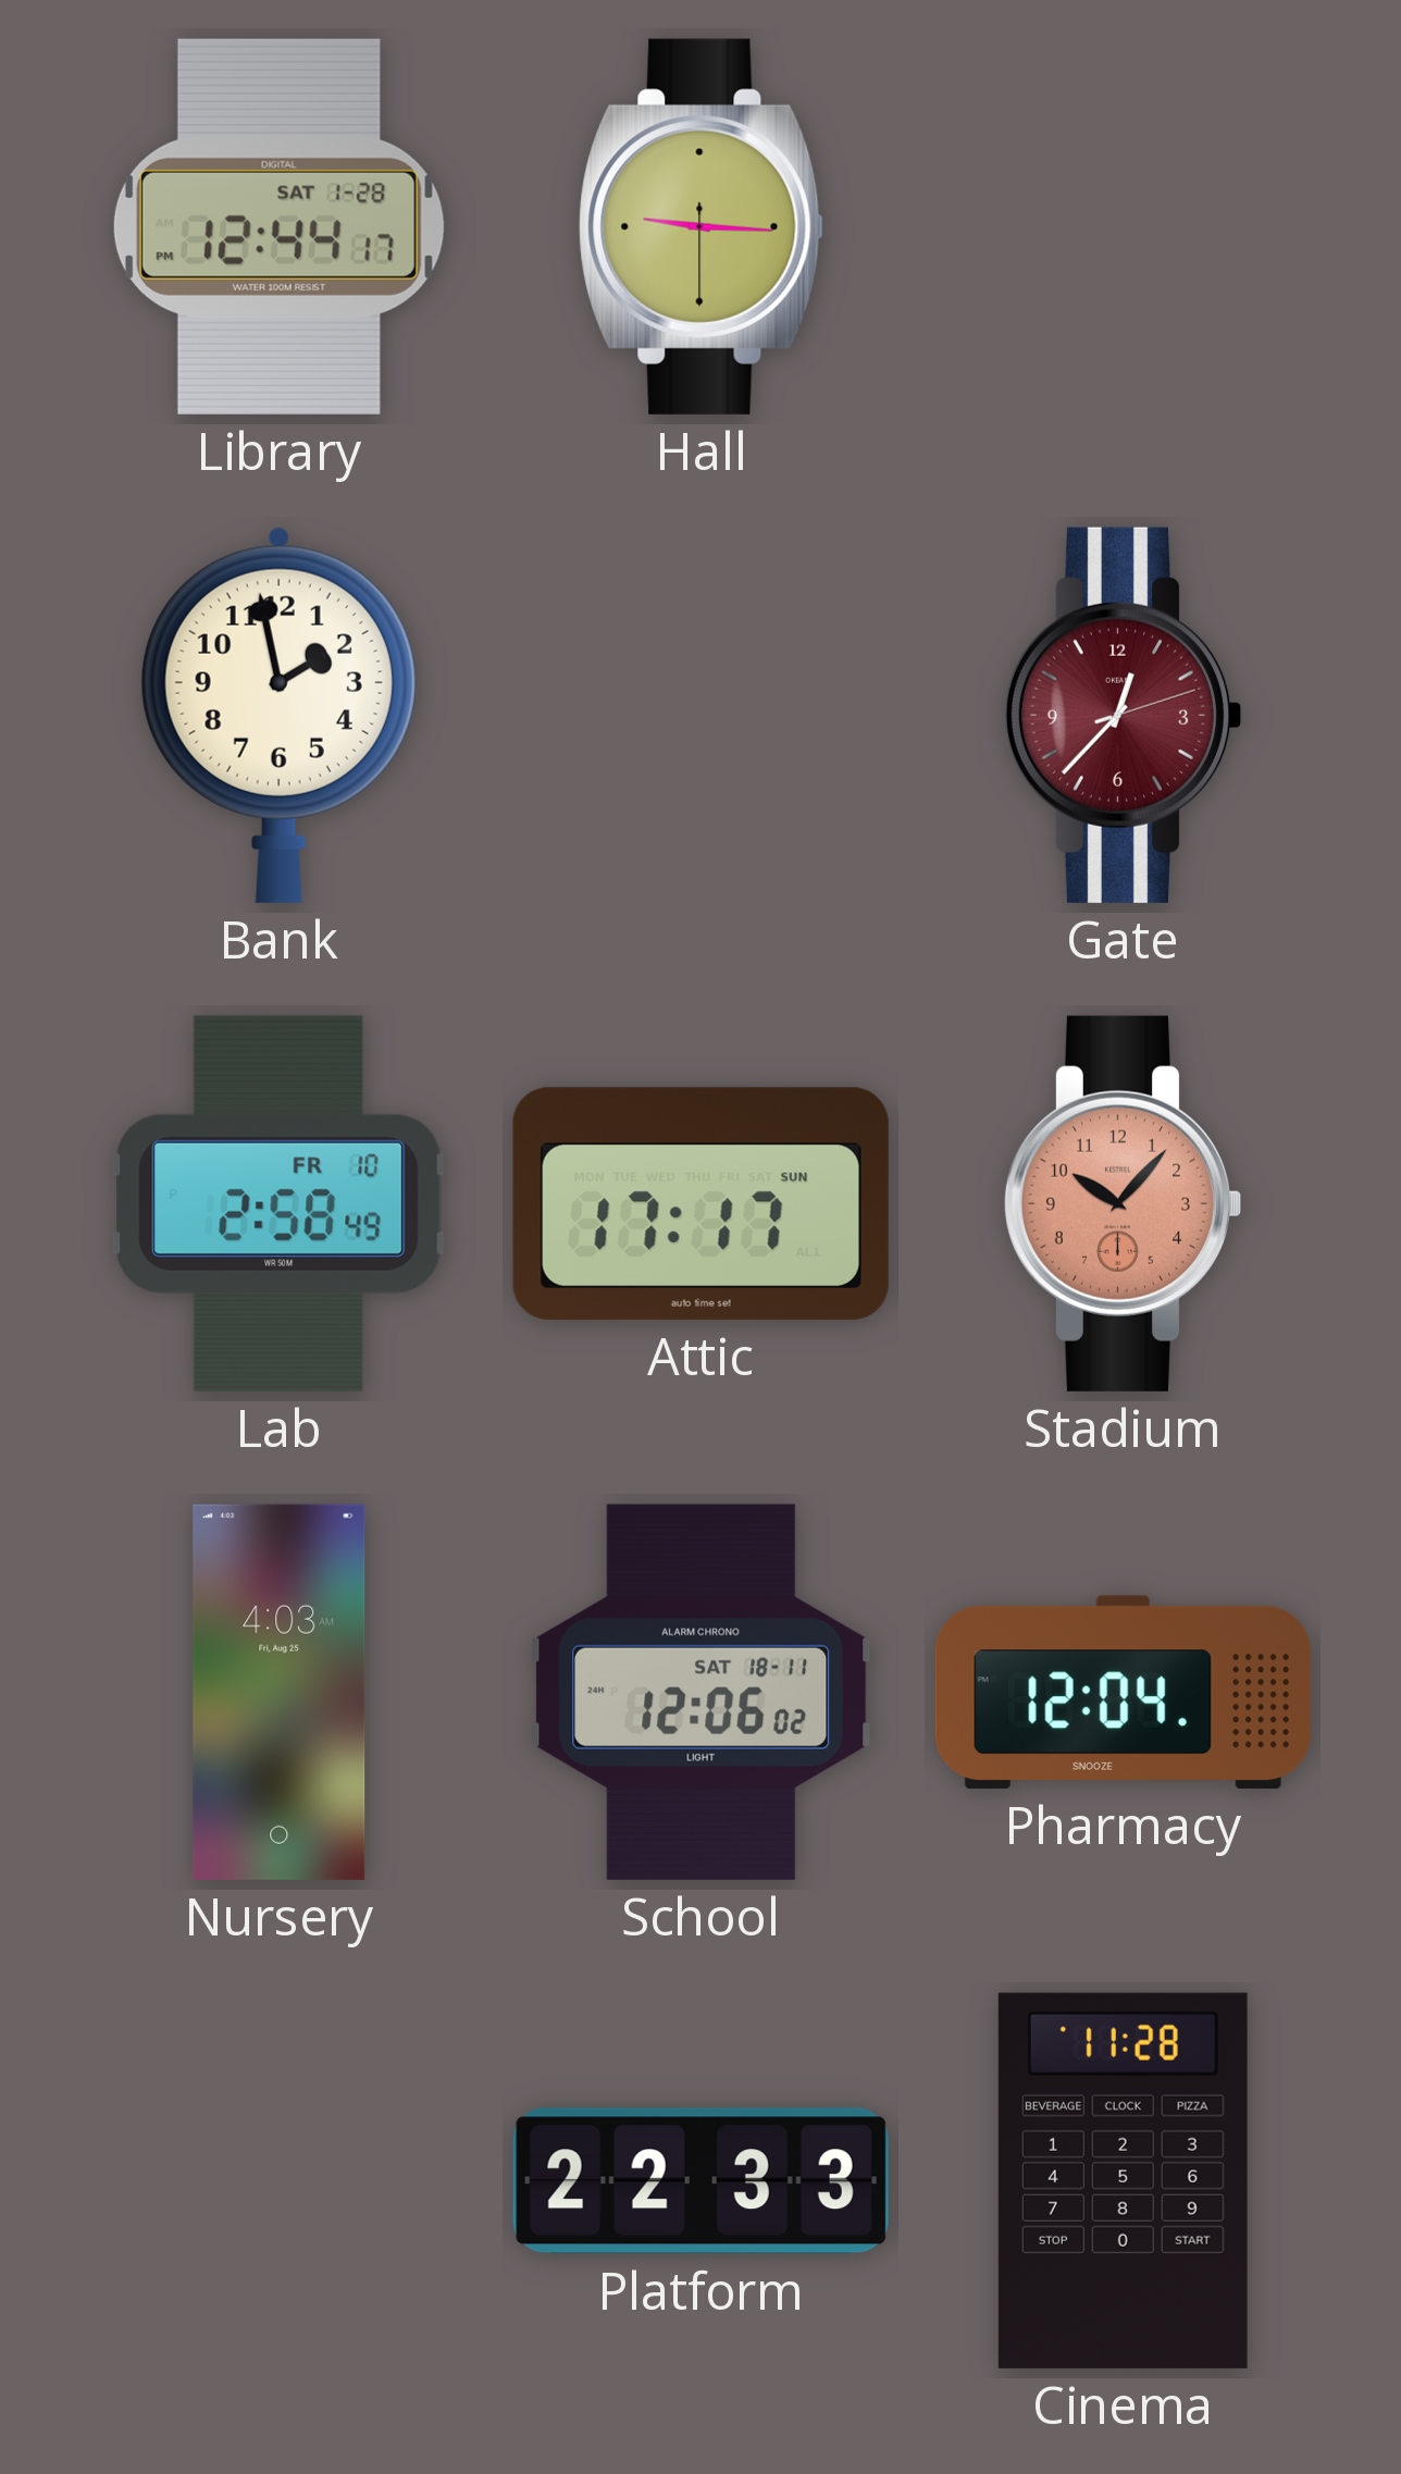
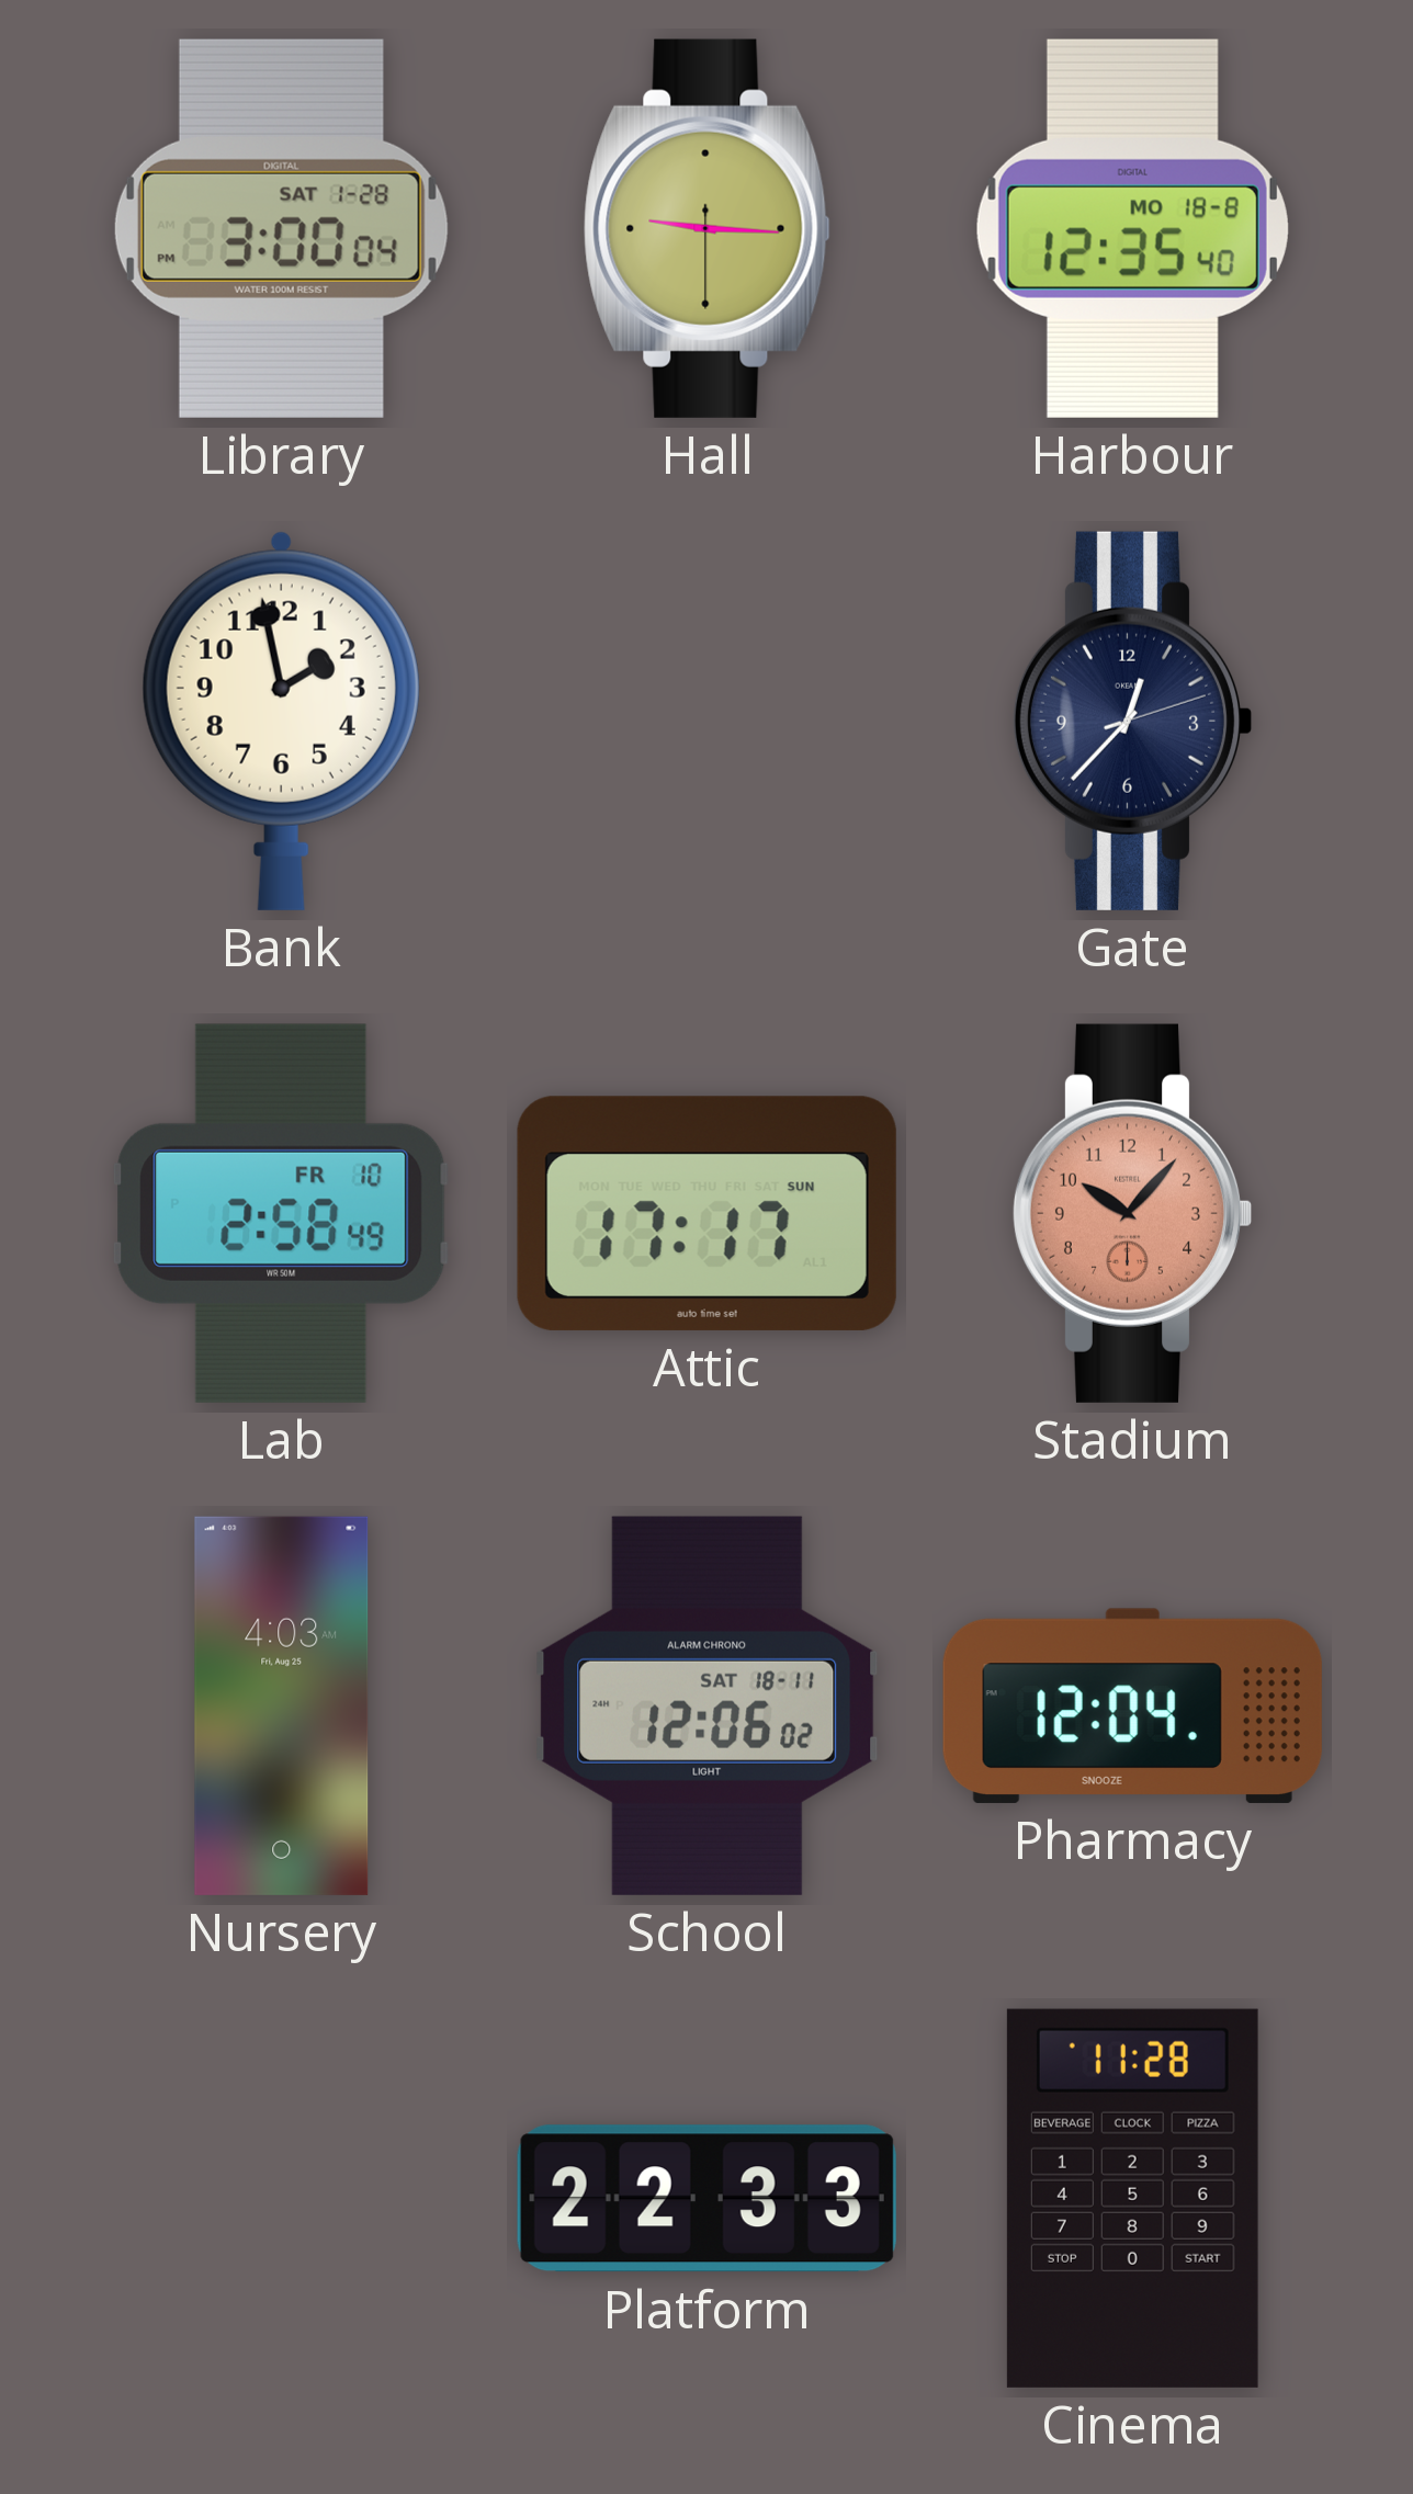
Library: 12:44 -> 3:00
Harbour: none -> 12:35
Gate dial: burgundy -> navy
